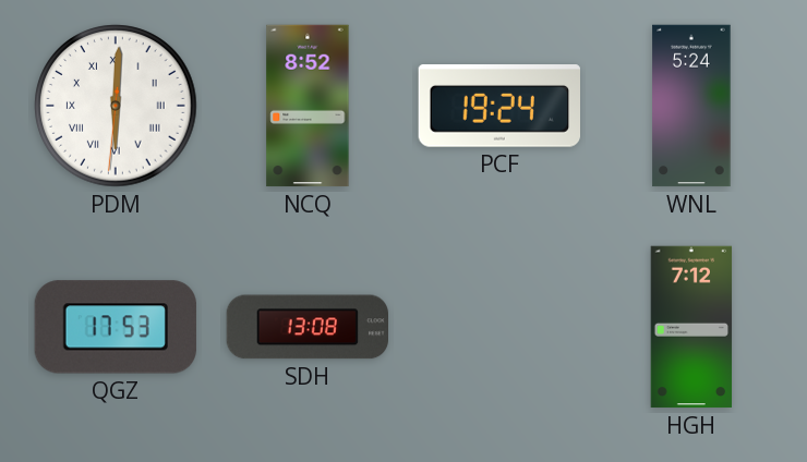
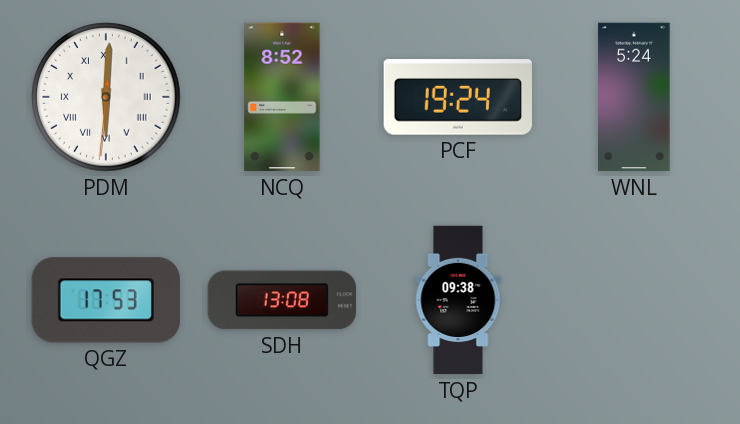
TQP: none -> 09:38
HGH: 7:12 -> none
